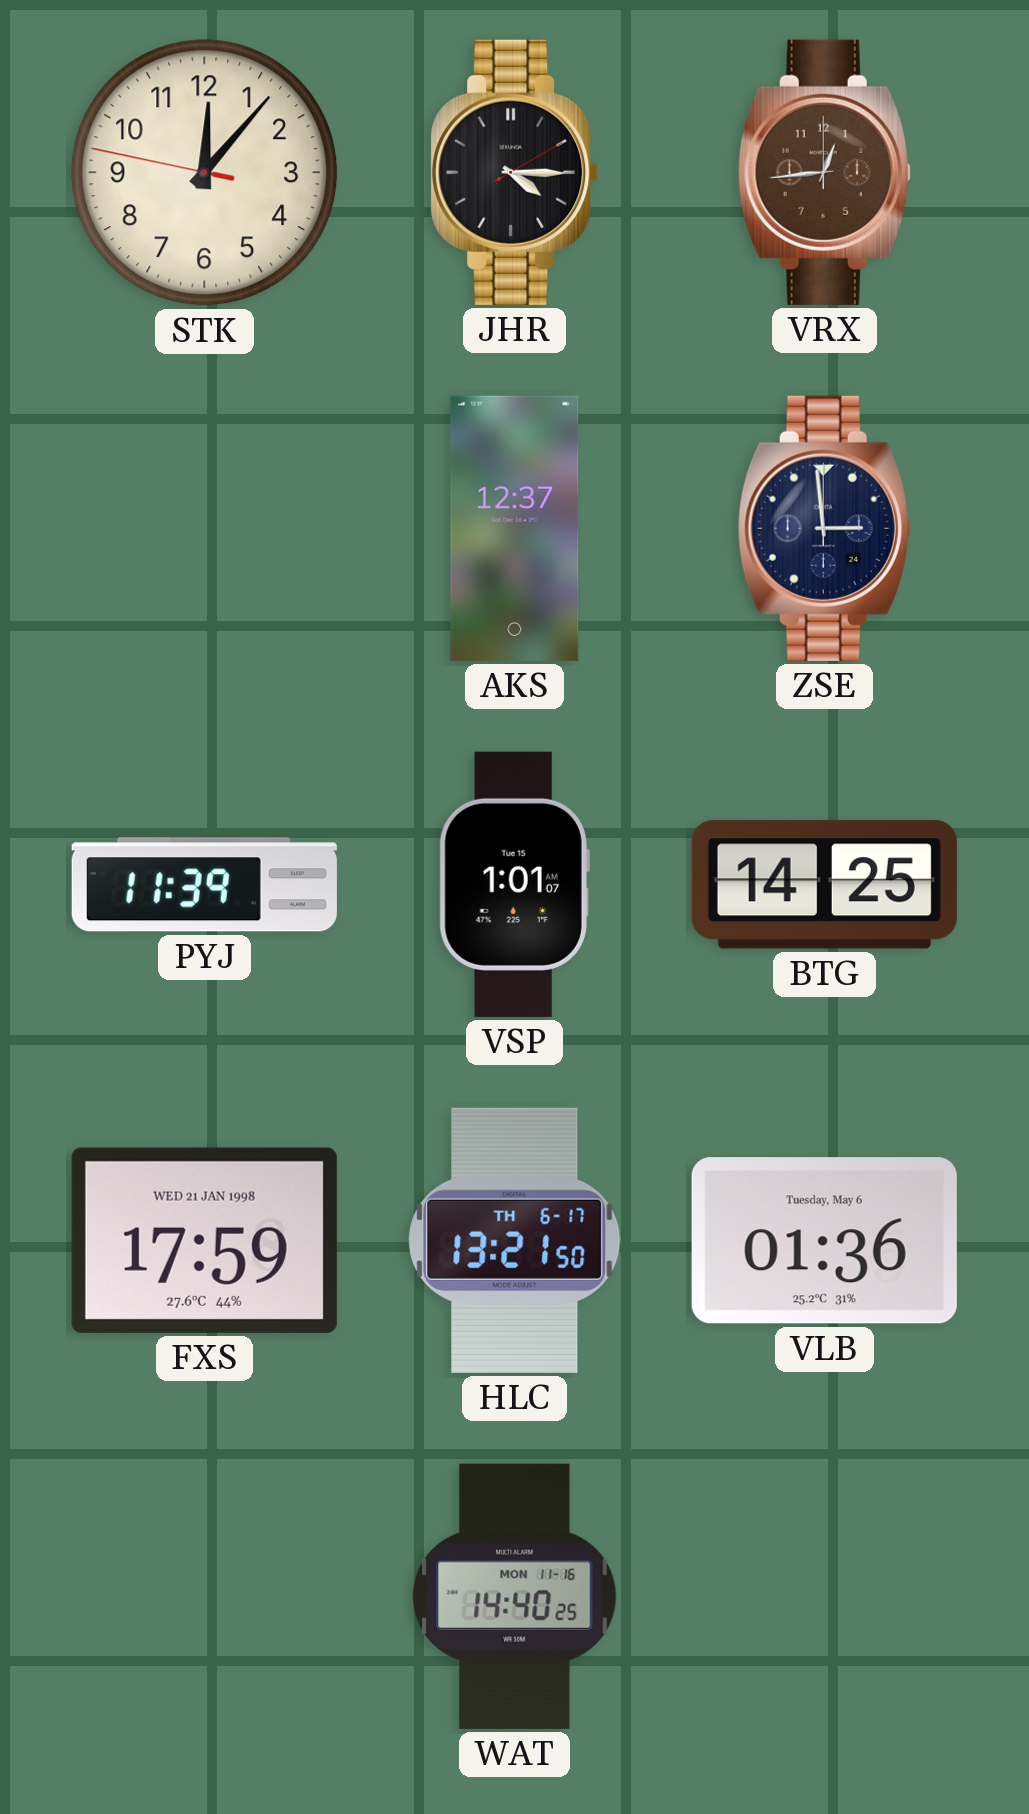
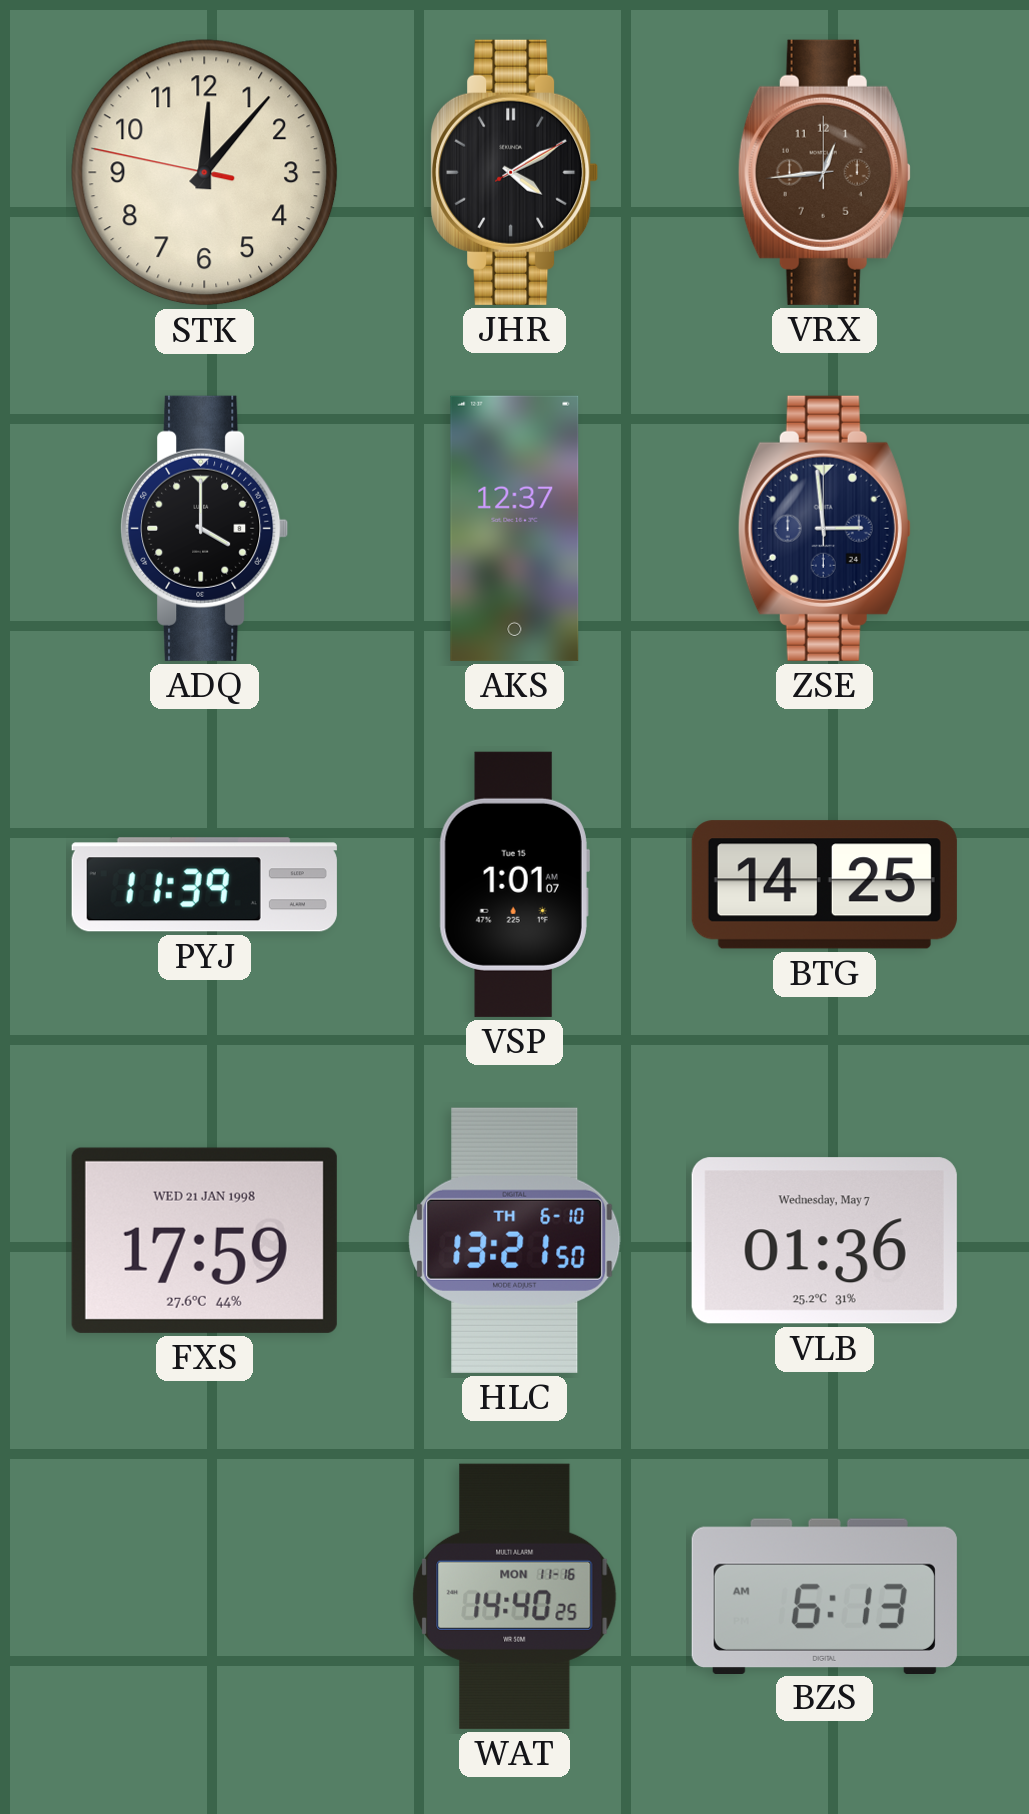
JHR: 4:15 -> 4:10
ADQ: none -> 4:00
HLC date: TH 6-17 -> TH 6-10
VLB date: Tuesday, May 6 -> Wednesday, May 7
BZS: none -> 6:13
